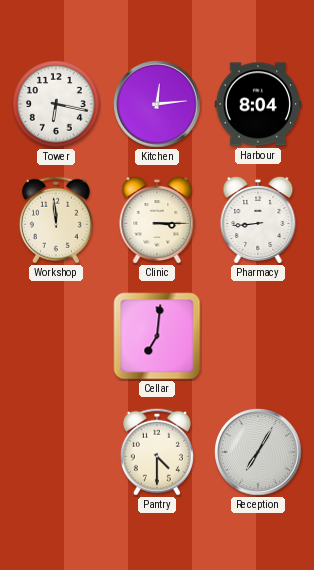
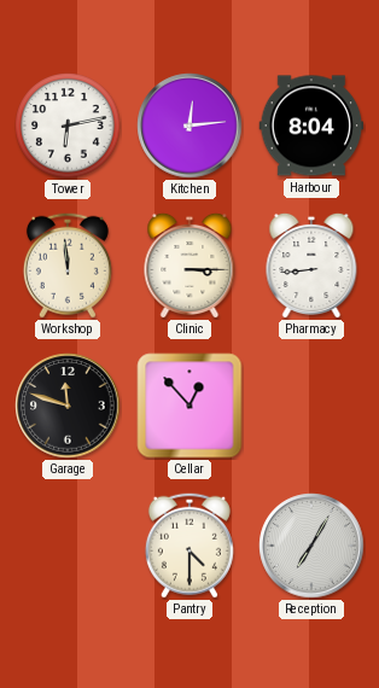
Tower: 6:17 -> 6:13
Garage: none -> 11:48
Cellar: 7:01 -> 12:53
